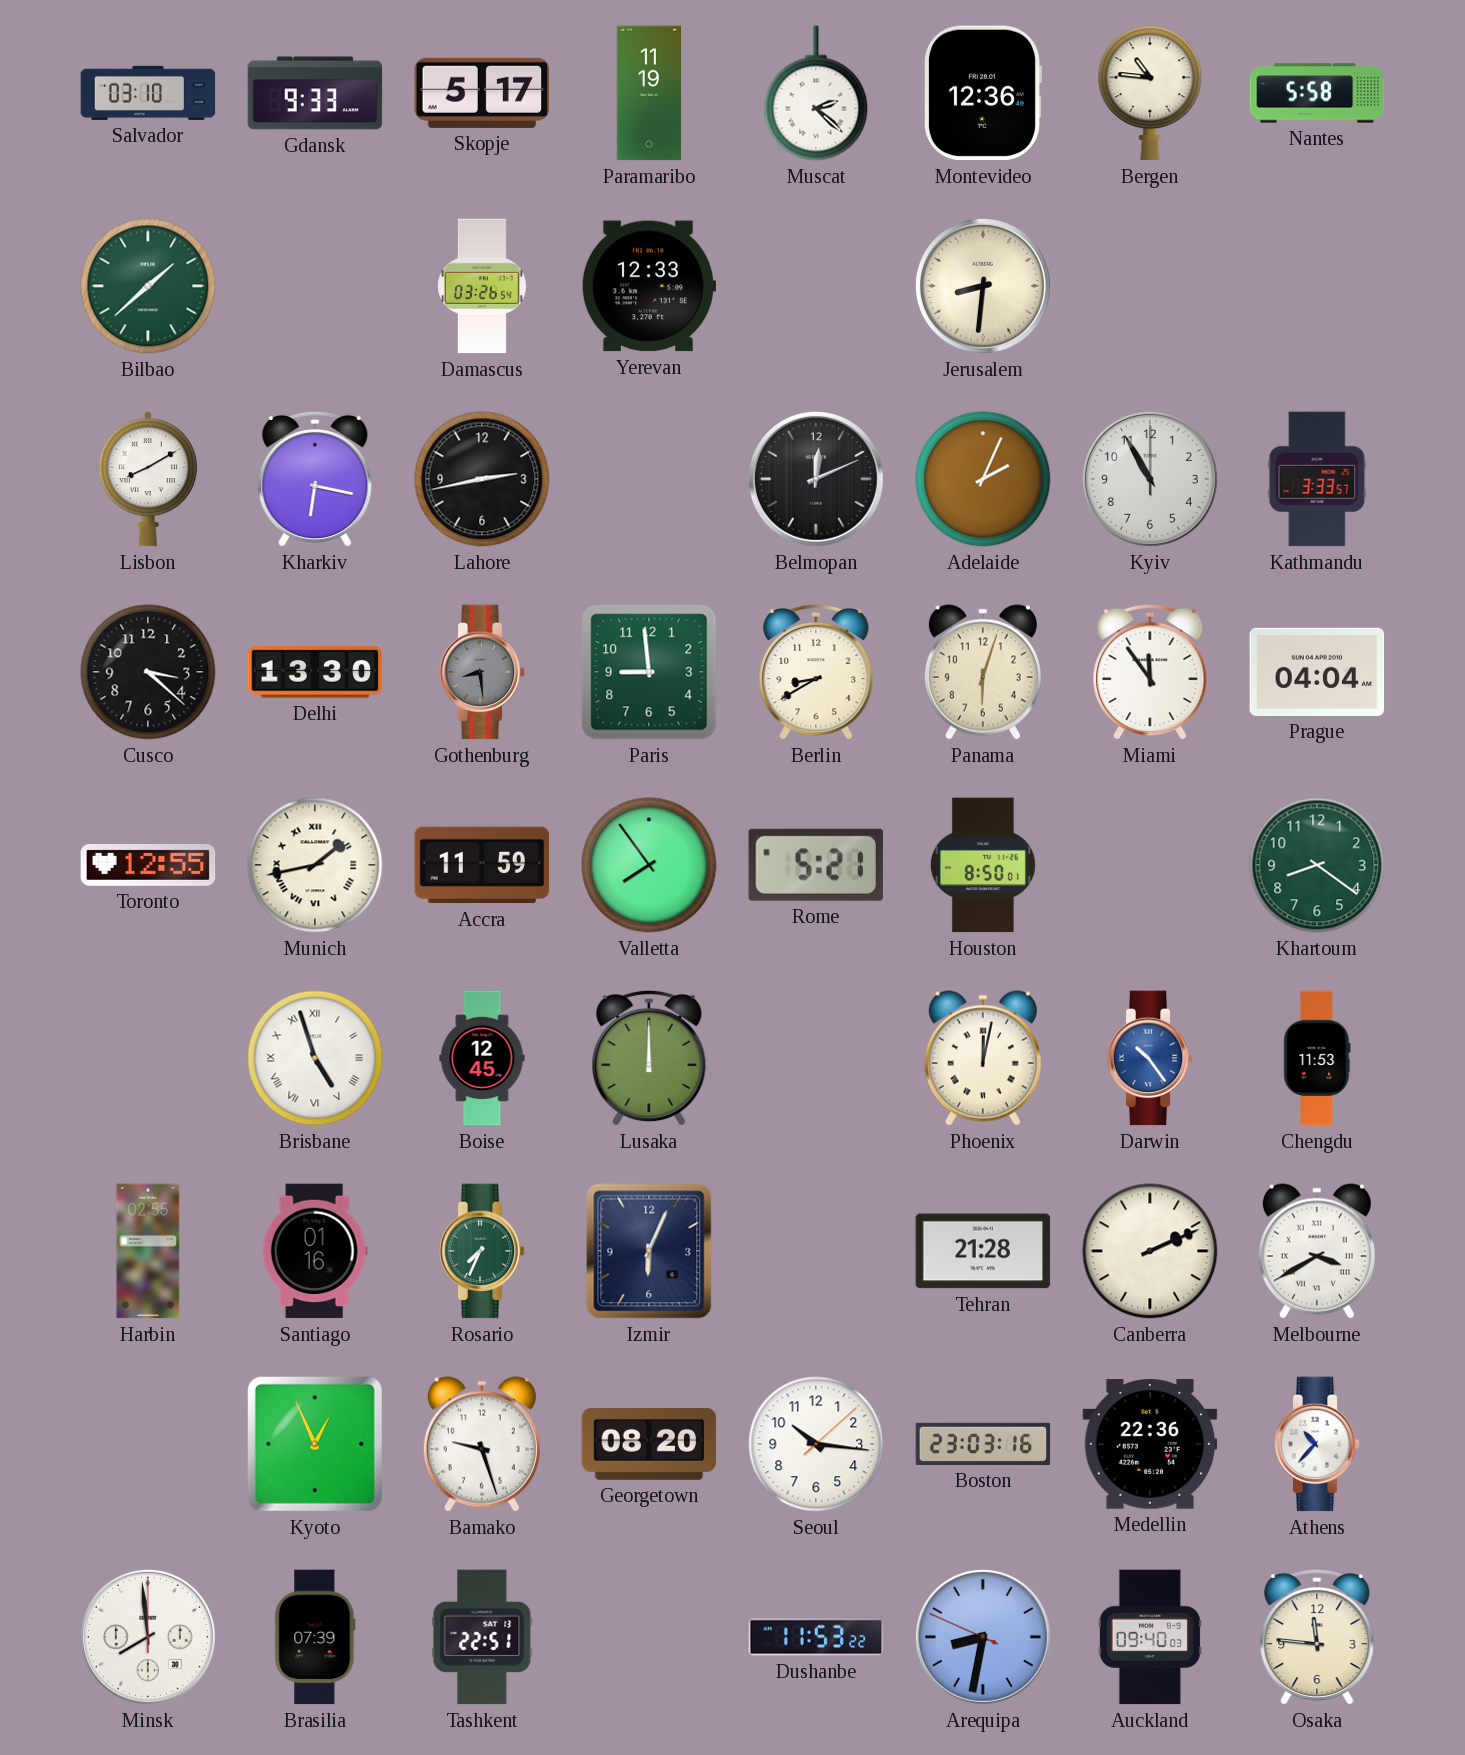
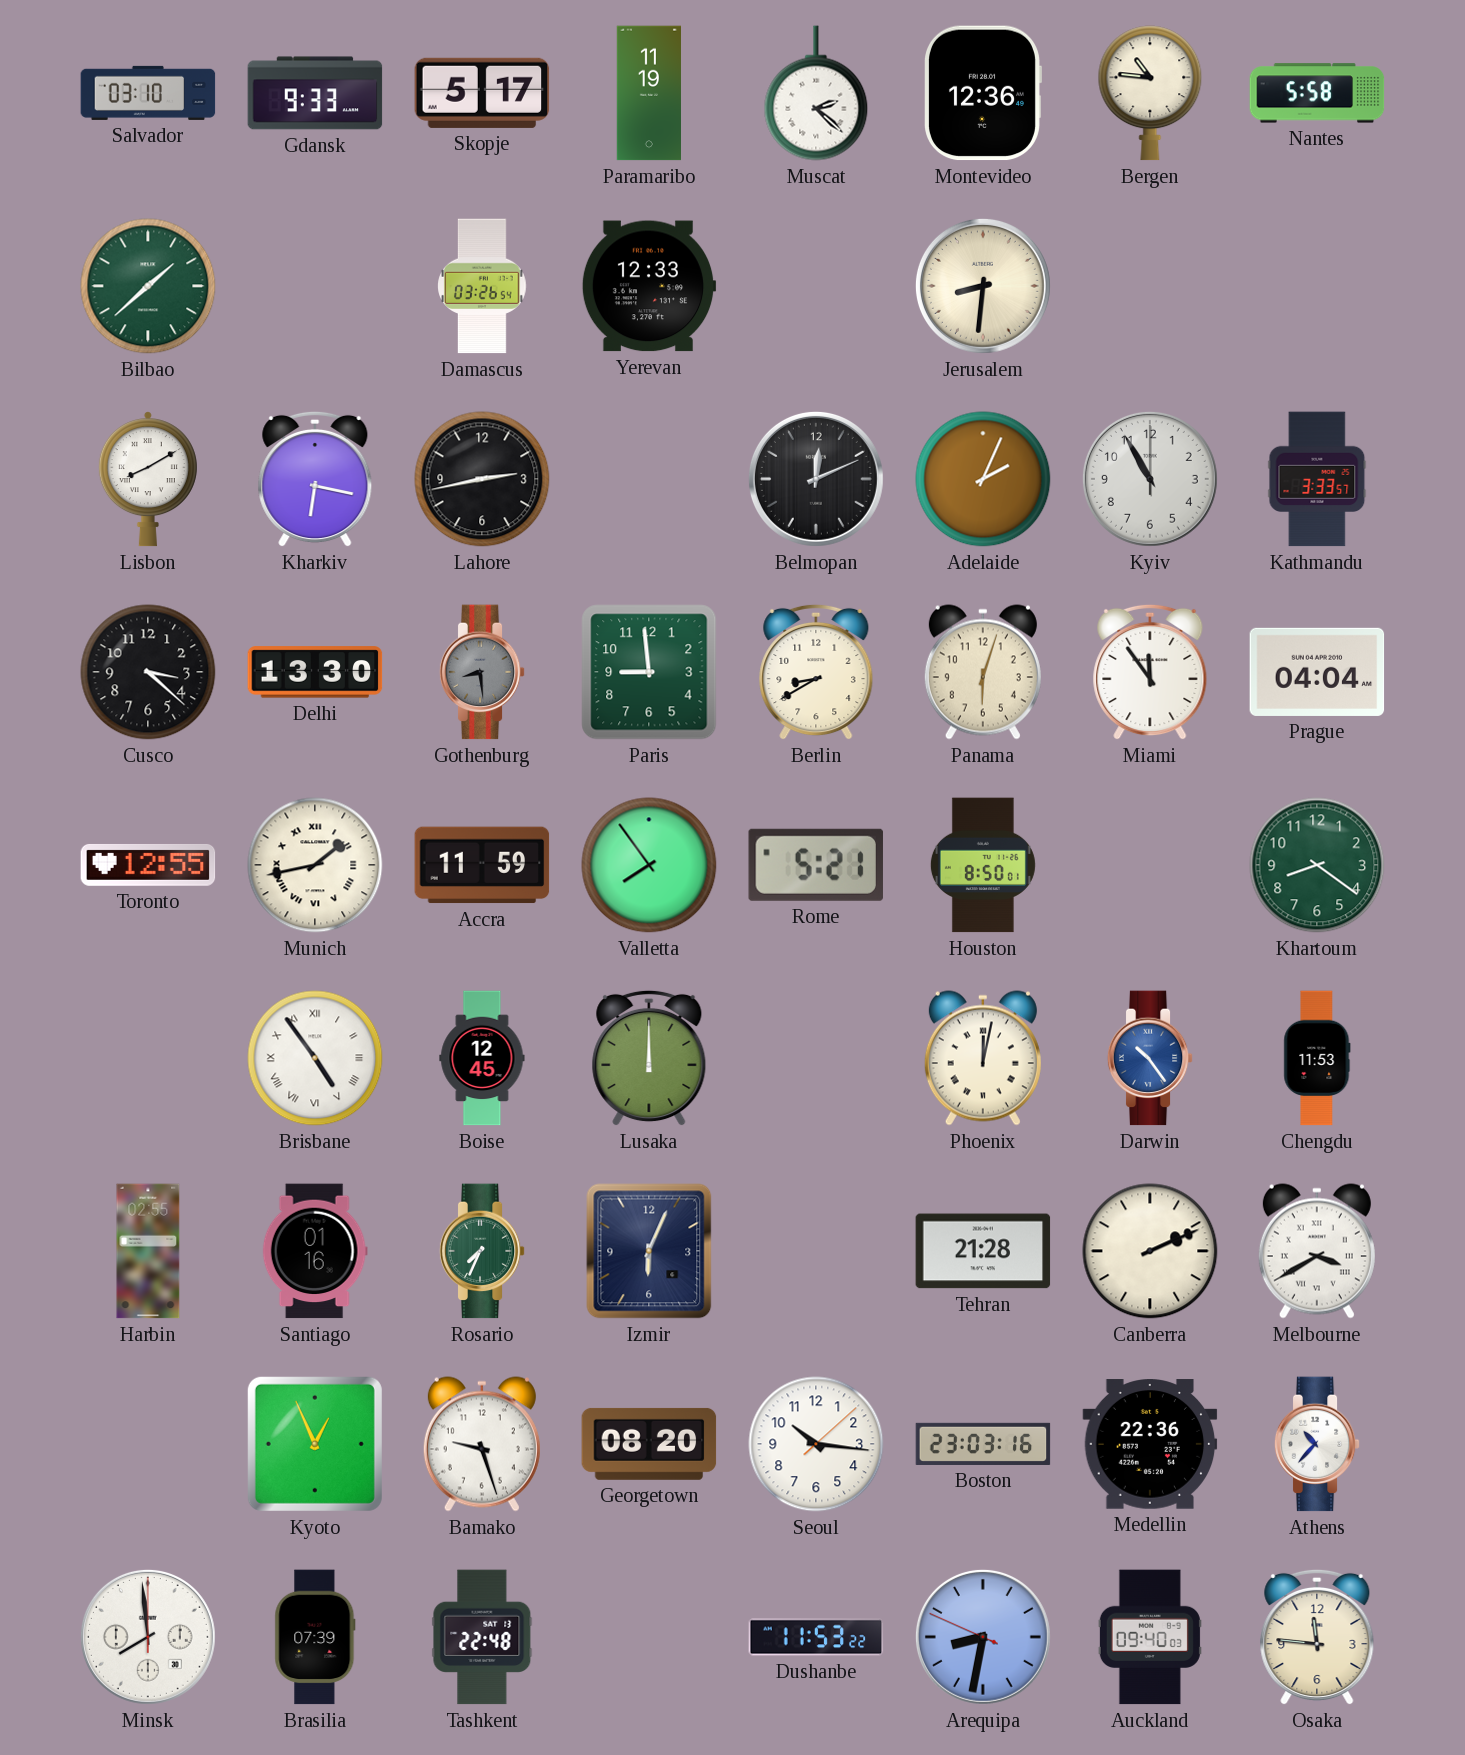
Brisbane: 4:57 -> 4:54
Tashkent: 22:51 -> 22:48
